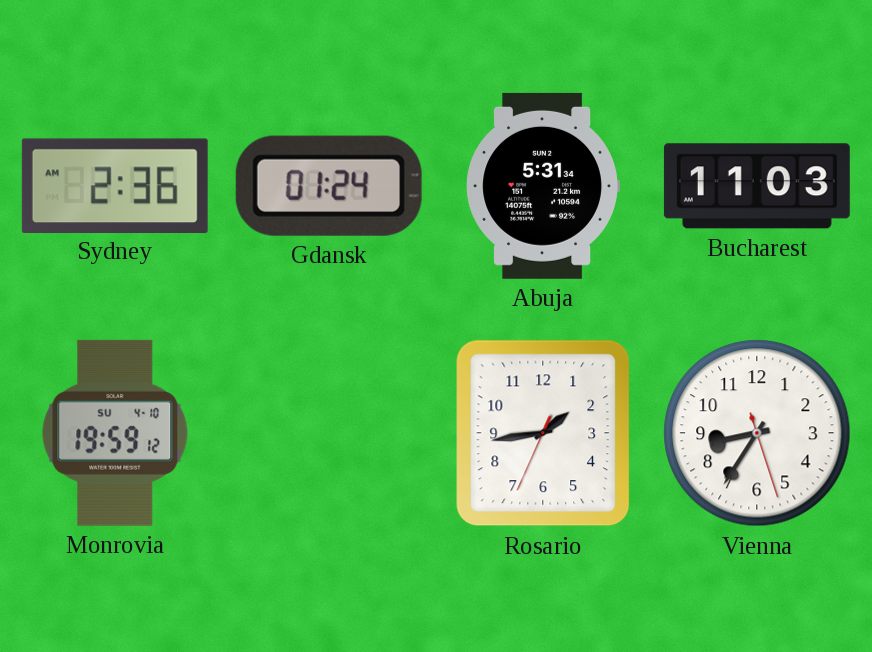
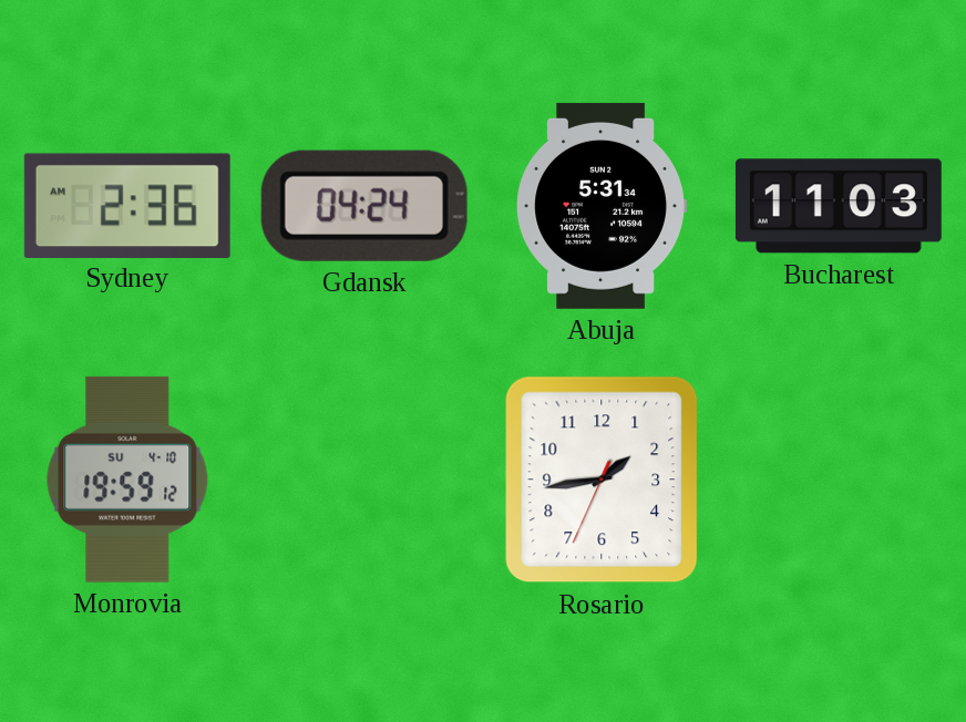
Gdansk: 01:24 -> 04:24
Vienna: 8:35 -> none
